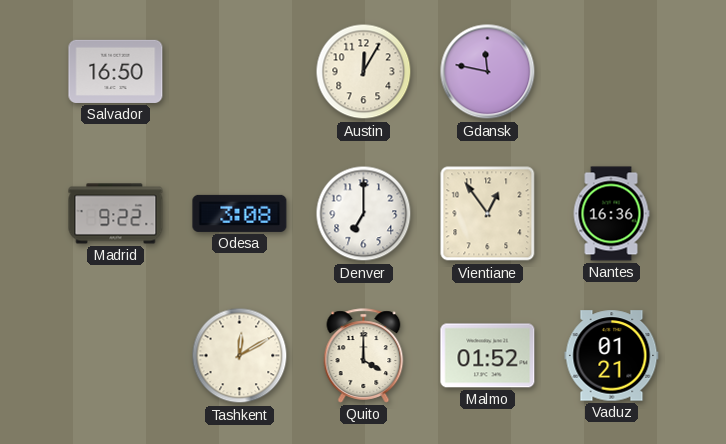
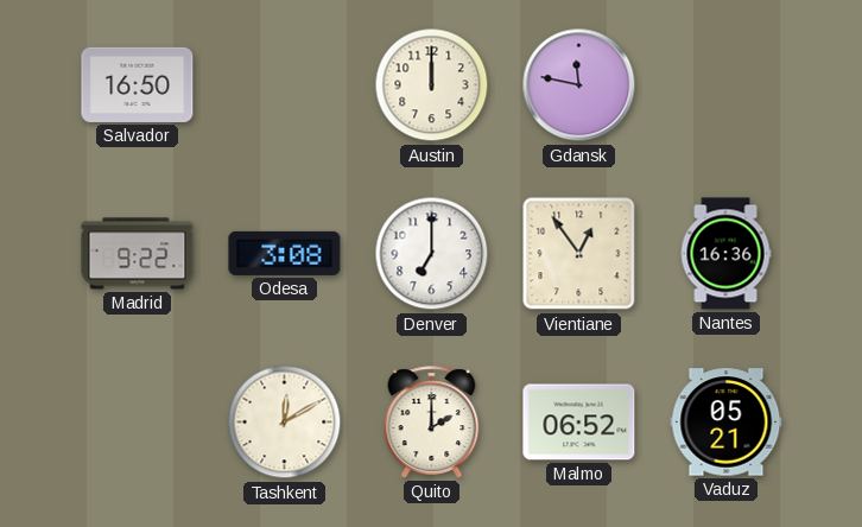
Austin: 12:05 -> 12:00
Quito: 4:00 -> 2:00
Malmo: 01:52 -> 06:52
Vaduz: 01:21 -> 05:21
